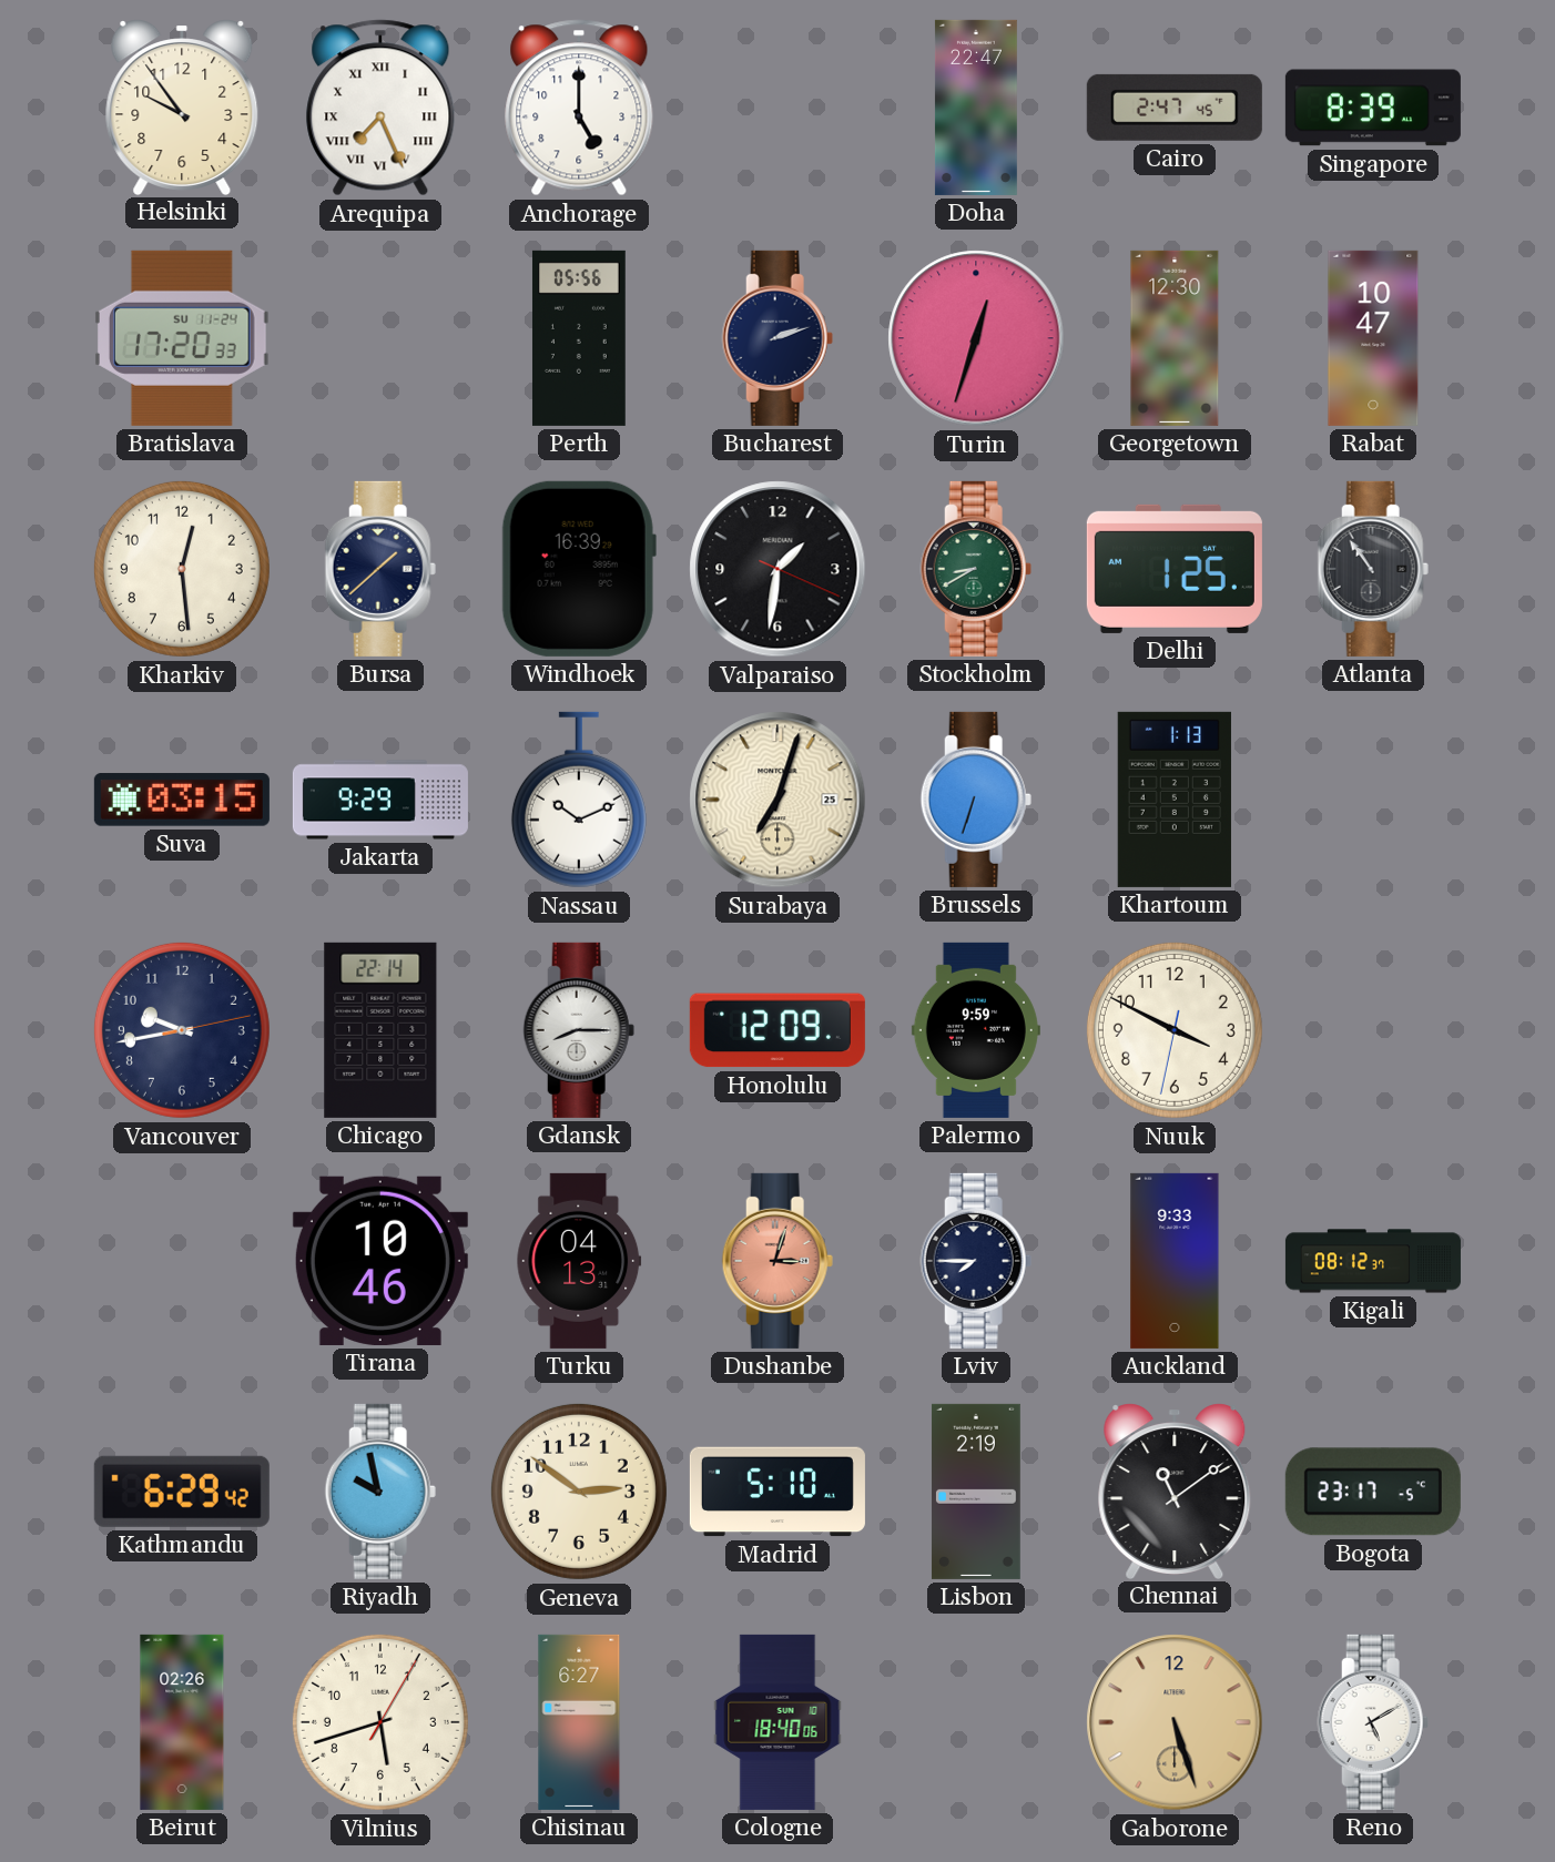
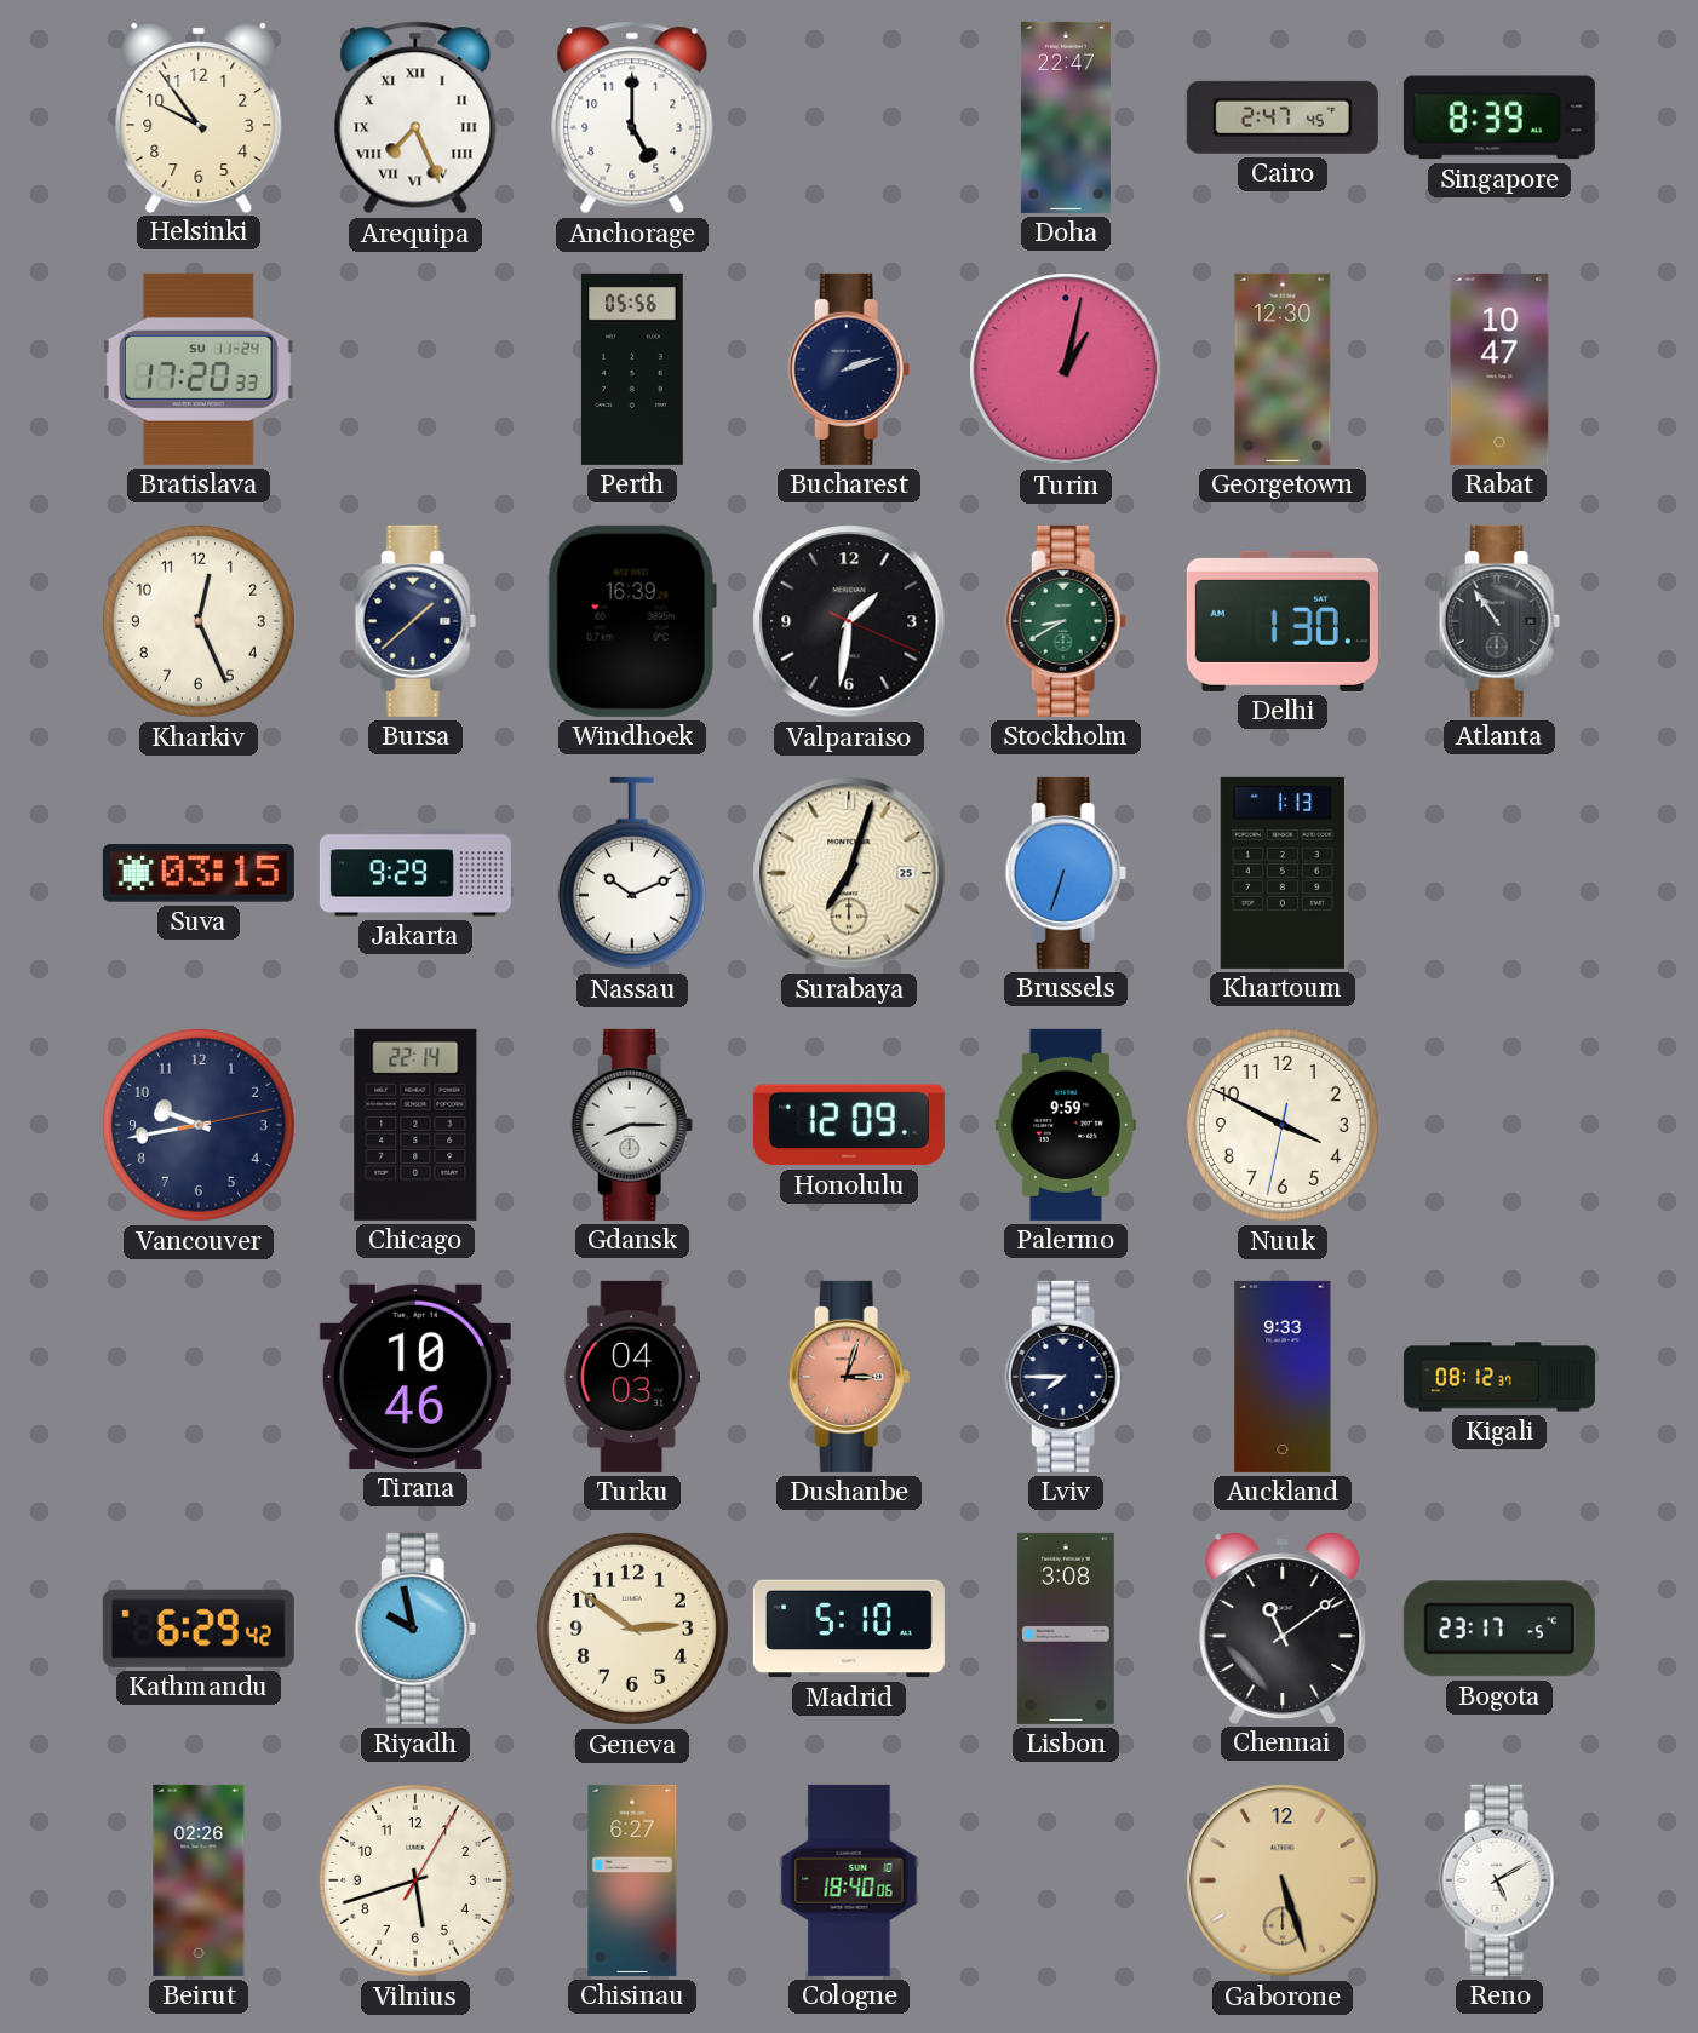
Turin: 12:33 -> 1:02
Kharkiv: 12:29 -> 12:26
Delhi: 1:25 -> 1:30
Turku: 04:13 -> 04:03
Lisbon: 2:19 -> 3:08
